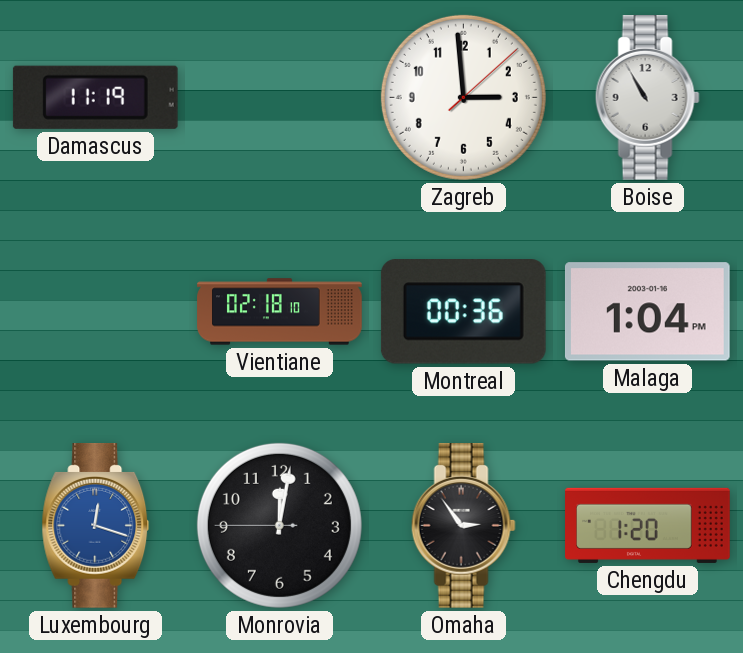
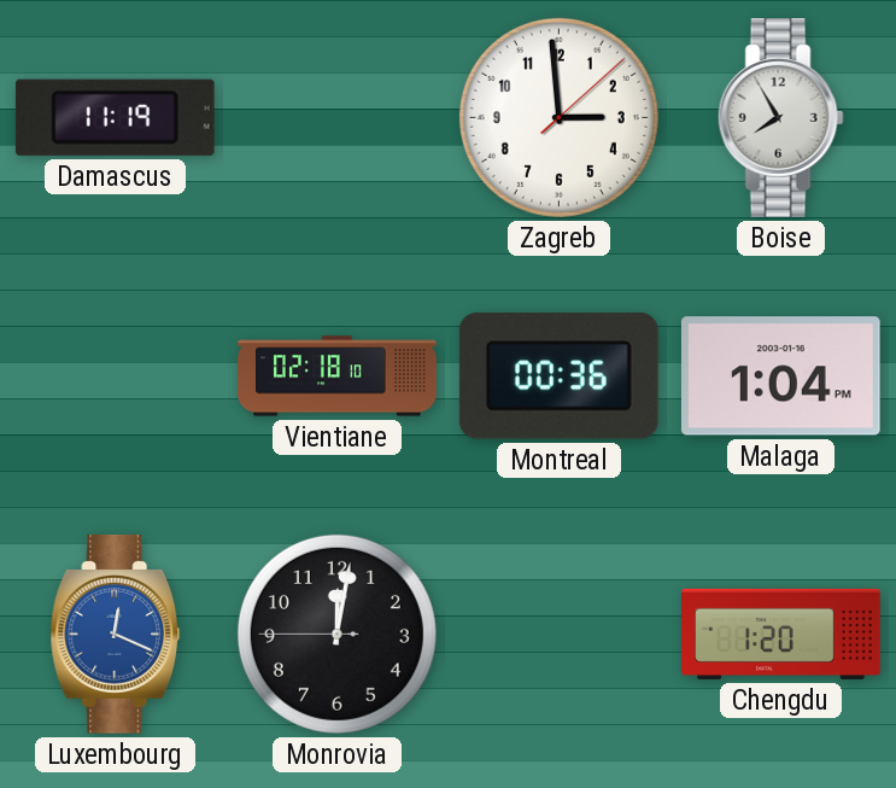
Boise: 10:55 -> 7:55
Luxembourg: 12:18 -> 12:19
Omaha: 2:54 -> none
